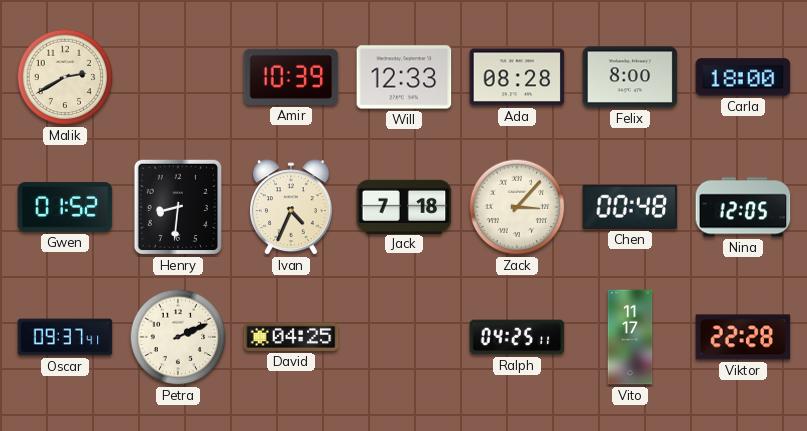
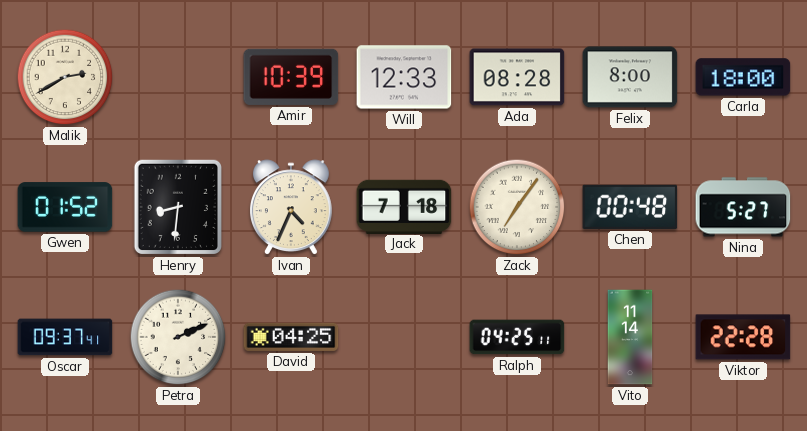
Zack: 3:07 -> 7:06
Nina: 12:05 -> 5:27
Vito: 11:17 -> 11:14
